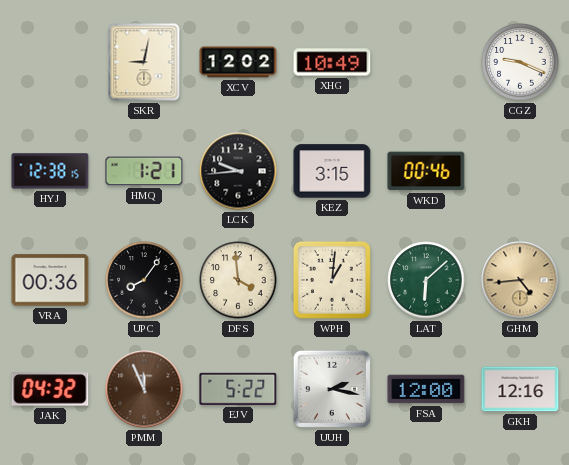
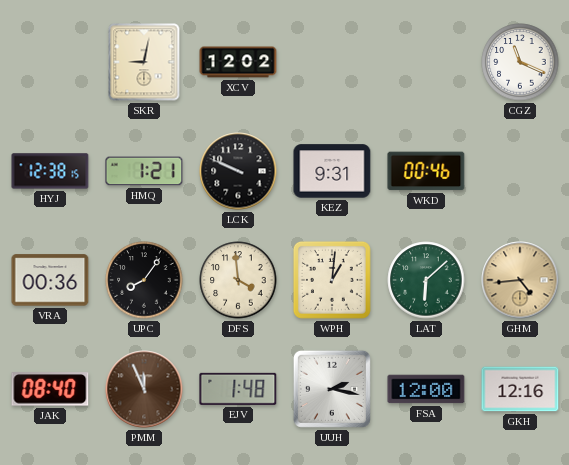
XHG: 10:49 -> none
CGZ: 9:19 -> 11:19
LCK: 9:44 -> 9:49
KEZ: 3:15 -> 9:31
JAK: 04:32 -> 08:40
EJV: 5:22 -> 1:48
